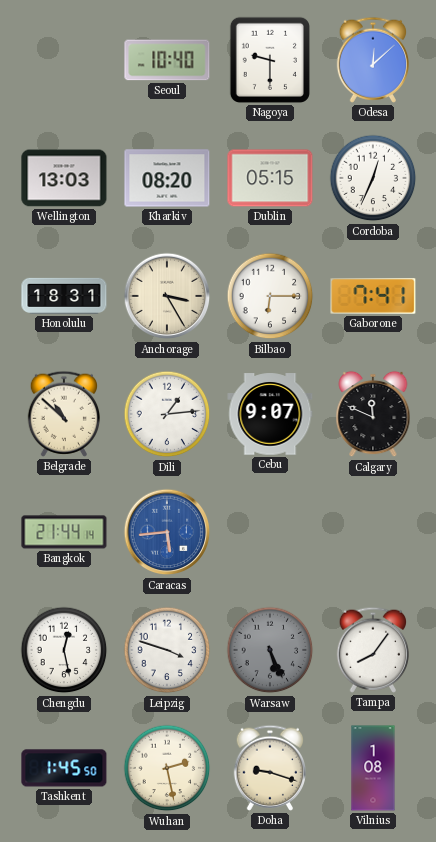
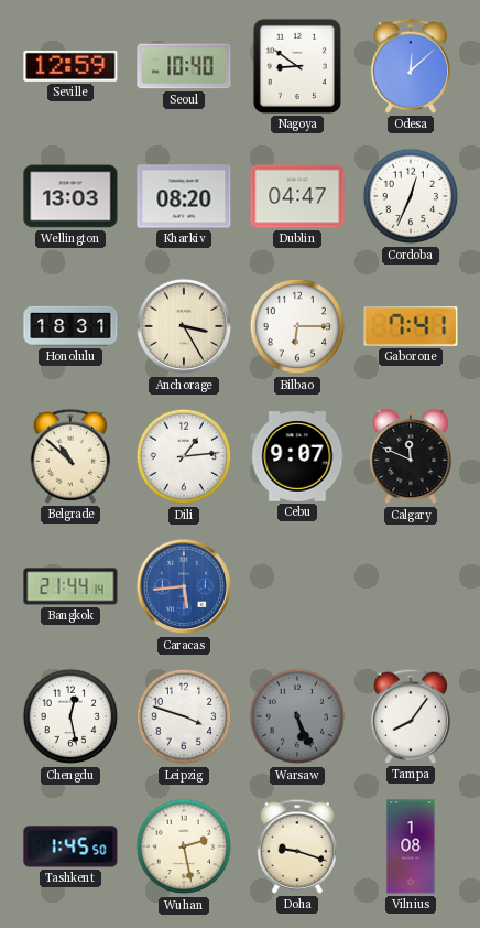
Seville: none -> 12:59
Nagoya: 9:30 -> 8:51
Dublin: 05:15 -> 04:47
